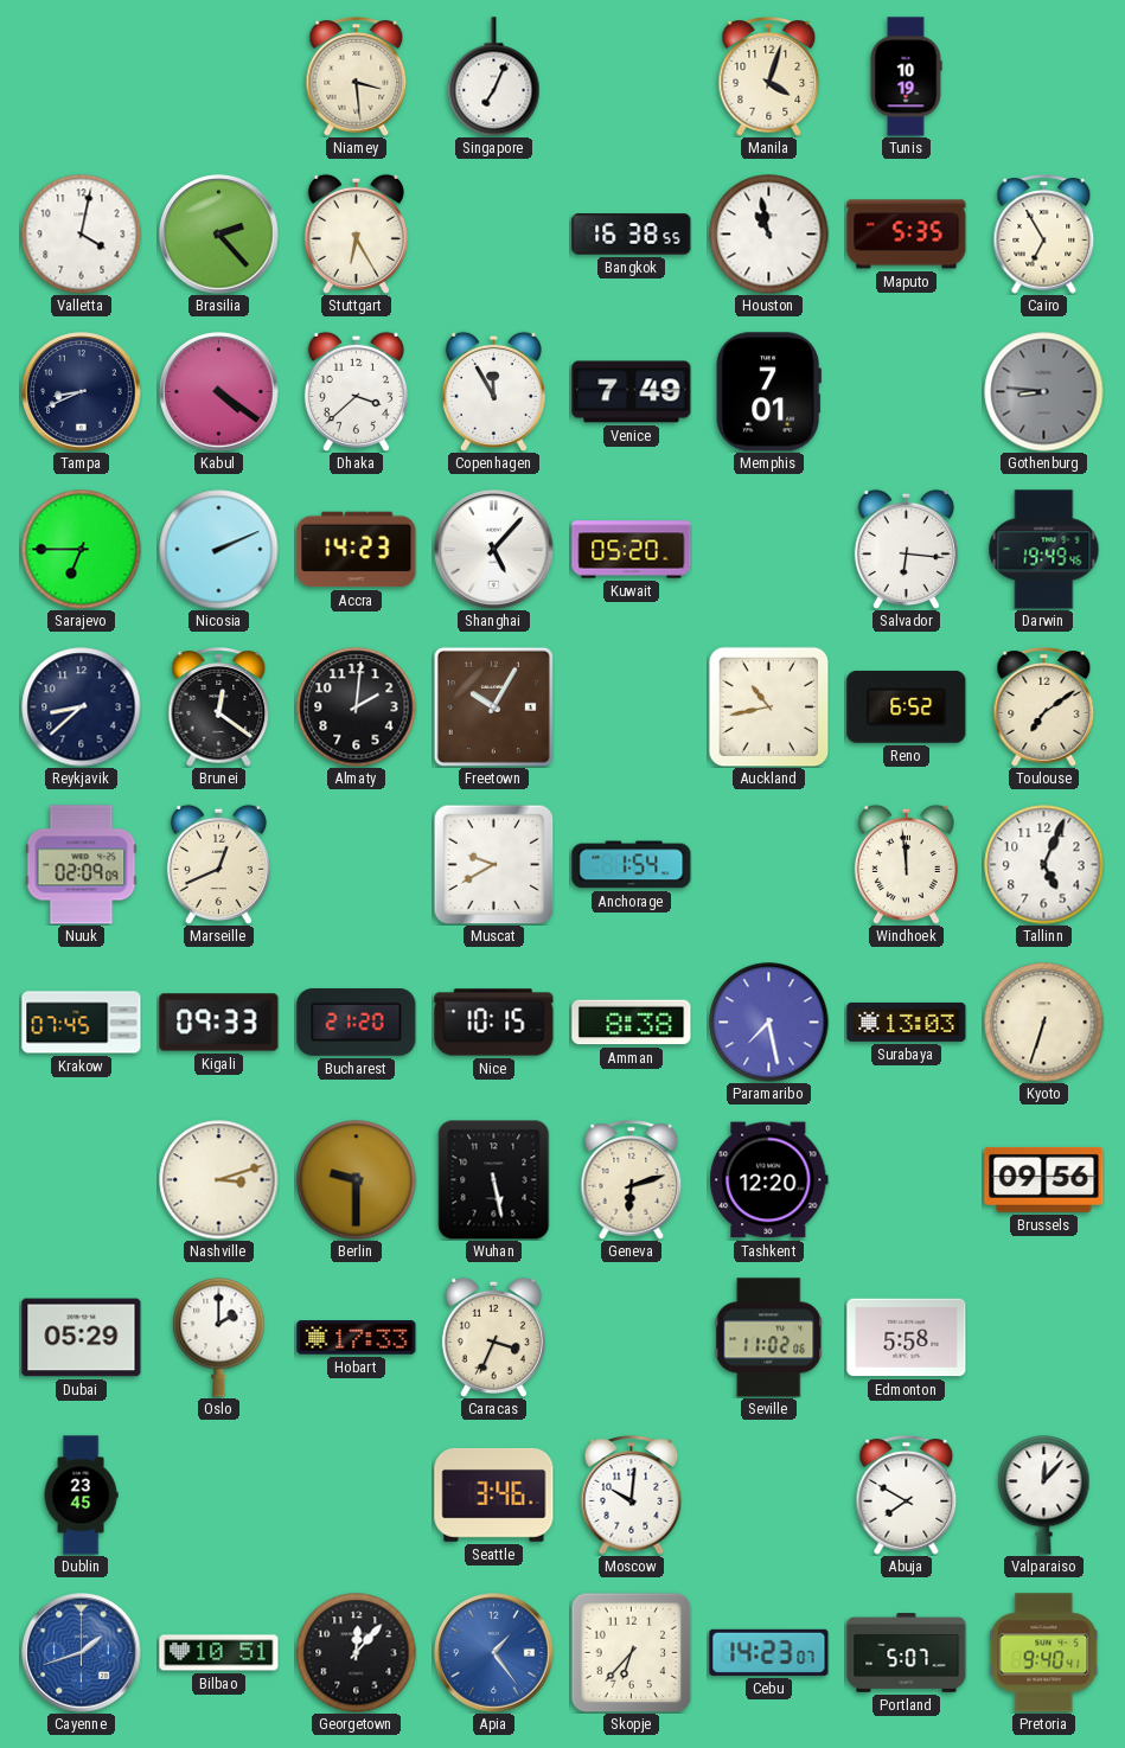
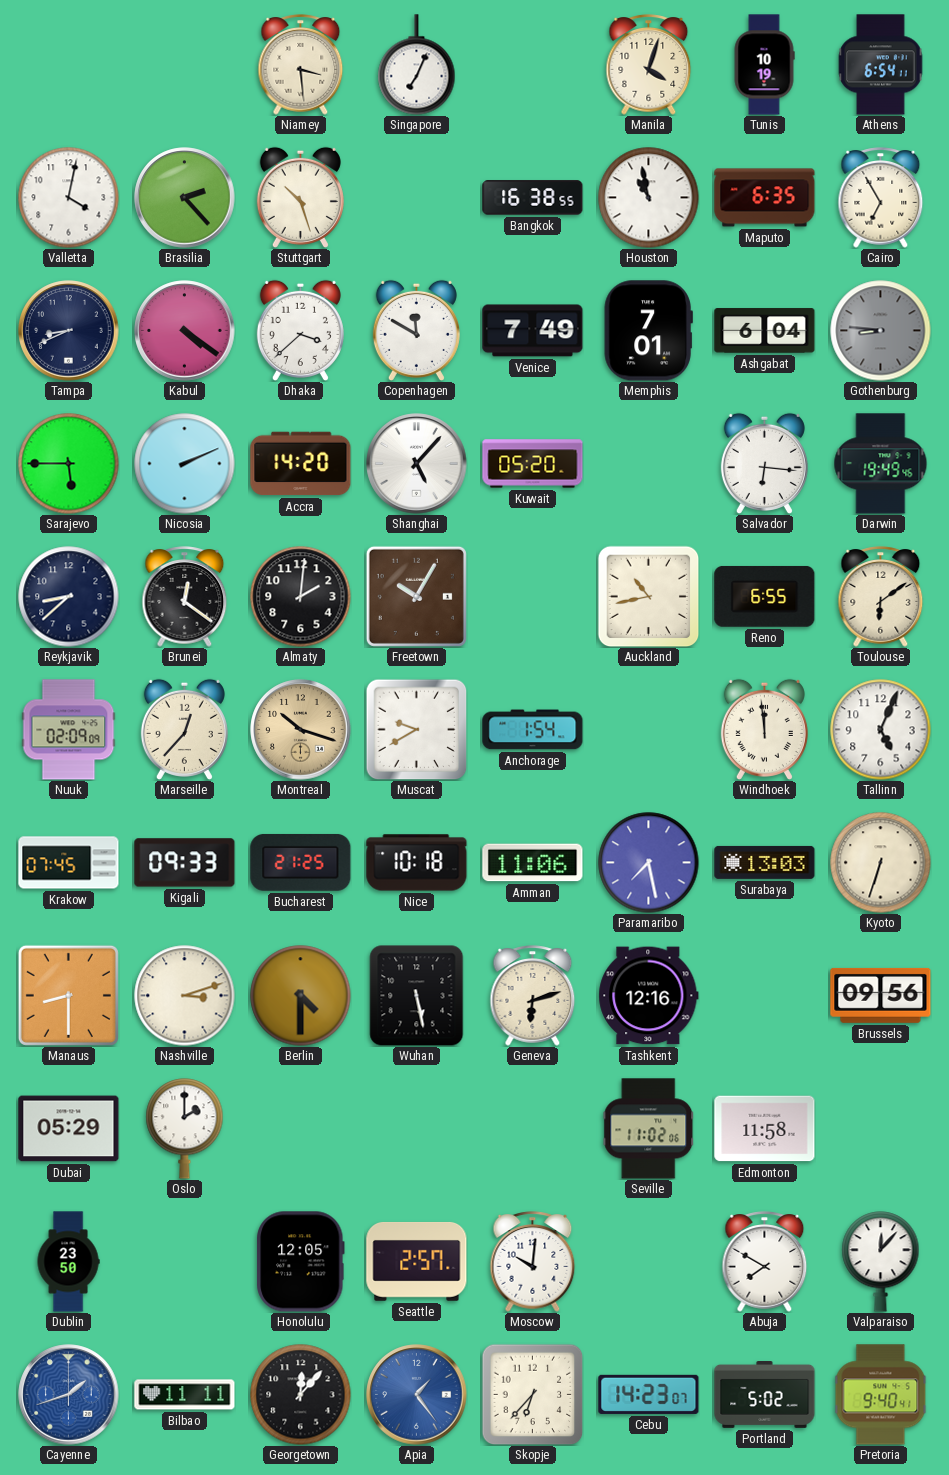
Athens: none -> 6:54
Stuttgart: 6:25 -> 10:27
Maputo: 5:35 -> 6:35
Copenhagen: 11:55 -> 11:50
Ashgabat: none -> 6:04
Sarajevo: 6:45 -> 5:45
Accra: 14:23 -> 14:20
Reno: 6:52 -> 6:55
Toulouse: 7:09 -> 6:09
Marseille: 12:41 -> 12:37
Montreal: none -> 10:18
Bucharest: 21:20 -> 21:25
Nice: 10:15 -> 10:18
Amman: 8:38 -> 11:06
Manaus: none -> 8:30
Berlin: 9:30 -> 4:30
Tashkent: 12:20 -> 12:16
Hobart: 17:33 -> none
Caracas: 3:34 -> none
Edmonton: 5:58 -> 11:58
Dublin: 23:45 -> 23:50
Honolulu: none -> 12:05
Seattle: 3:46 -> 2:57
Bilbao: 10:51 -> 11:11
Portland: 5:07 -> 5:02
